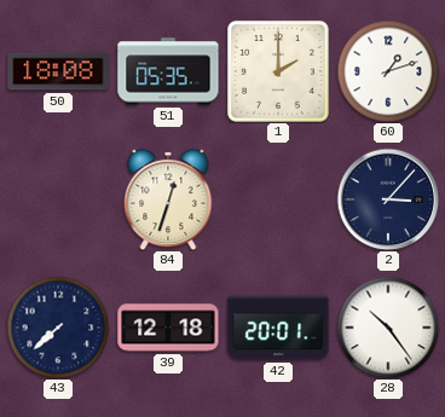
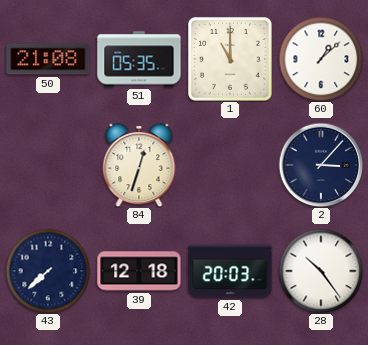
50: 18:08 -> 21:08
1: 2:00 -> 11:00
60: 1:12 -> 1:08
42: 20:01 -> 20:03
